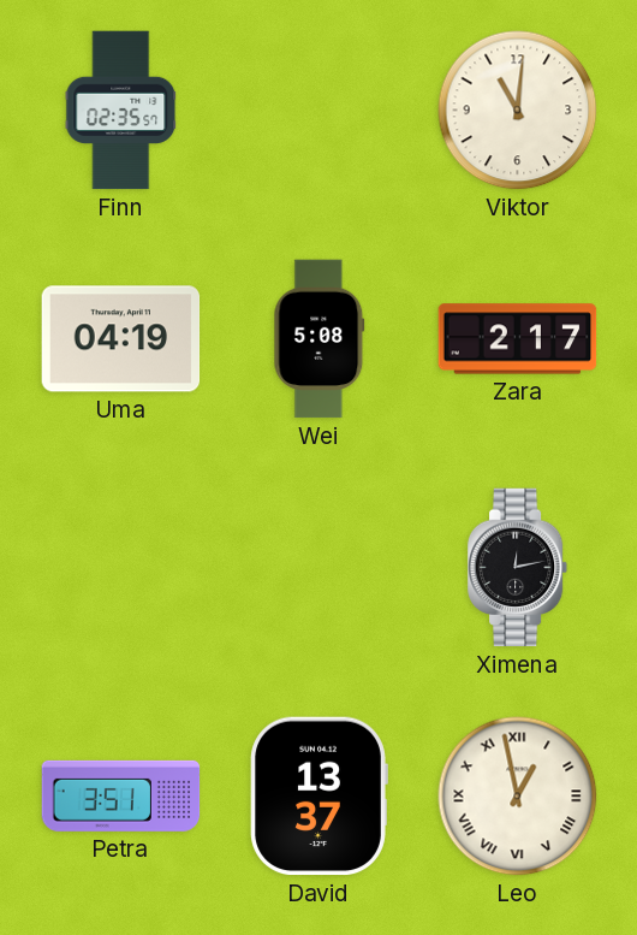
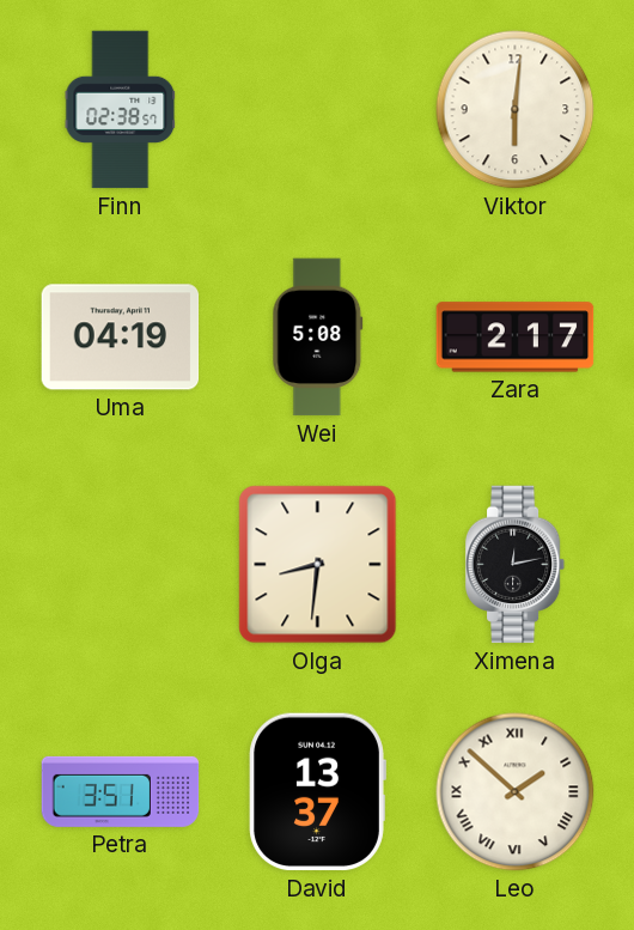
Finn: 02:35 -> 02:38
Viktor: 11:01 -> 6:01
Olga: none -> 8:31
Leo: 12:58 -> 1:52
